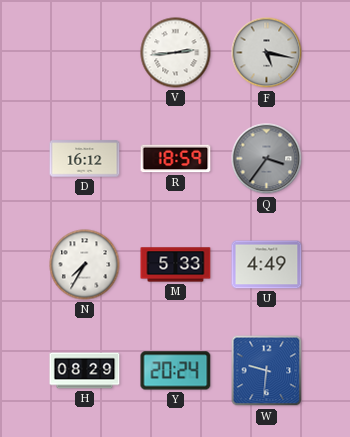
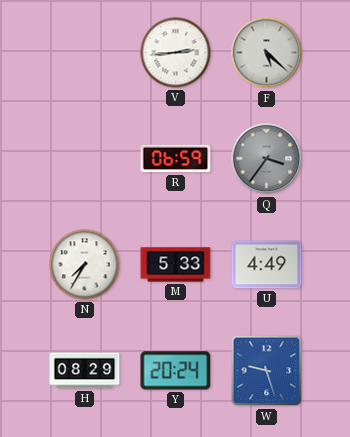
F: 5:17 -> 5:22
D: 16:12 -> none
R: 18:59 -> 06:59
W: 9:31 -> 9:27
